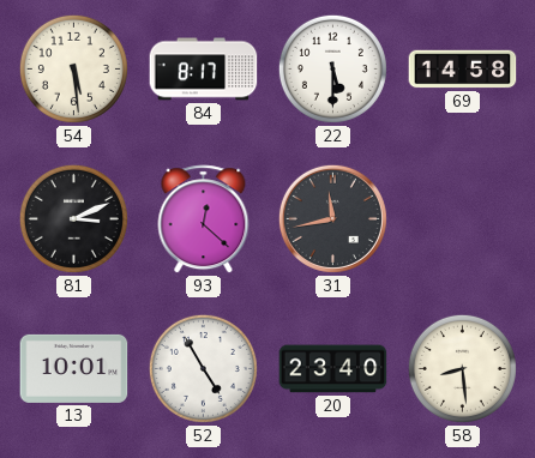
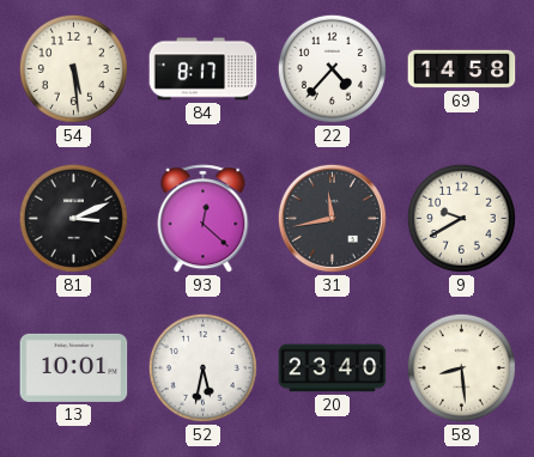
22: 5:30 -> 4:37
9: none -> 9:40
52: 4:55 -> 5:32
